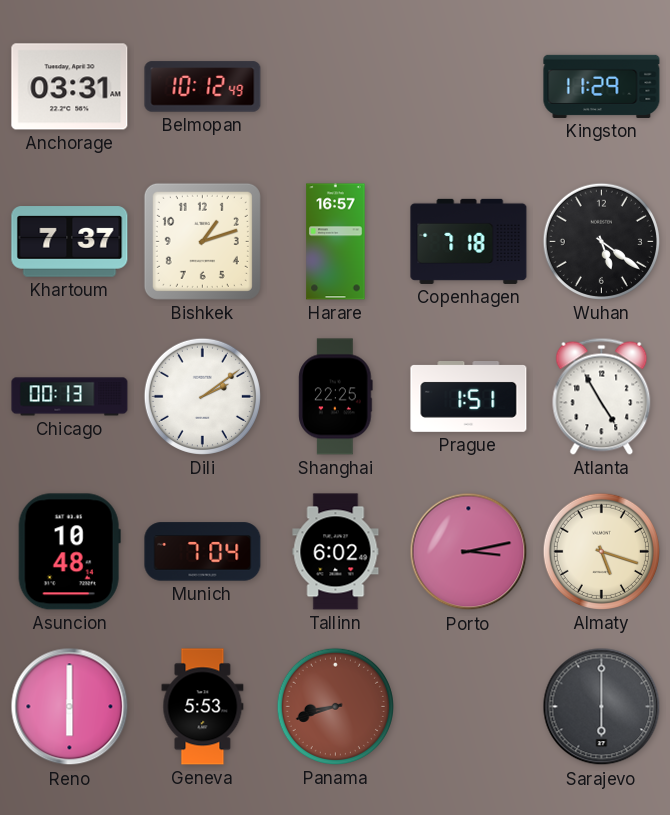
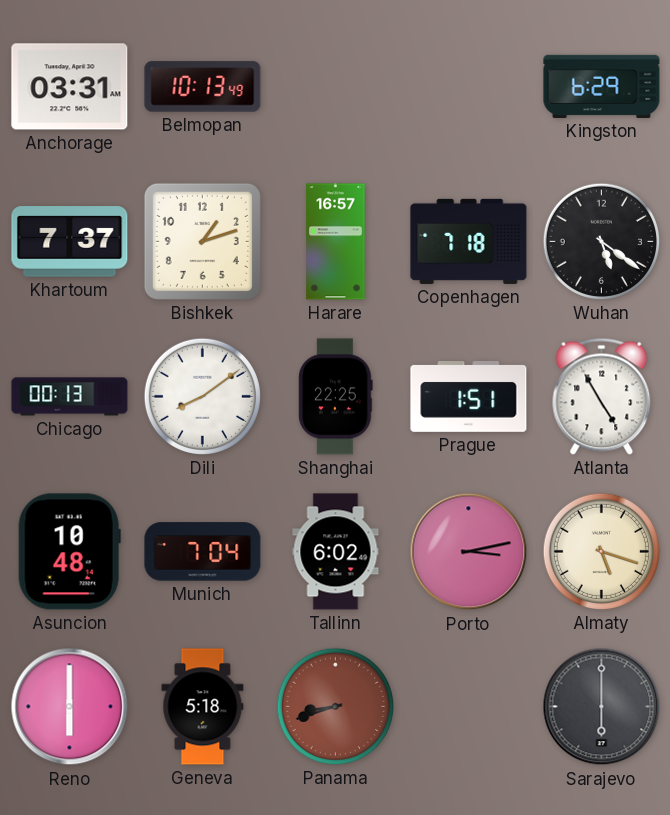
Belmopan: 10:12 -> 10:13
Kingston: 11:29 -> 6:29
Dili: 2:09 -> 8:09
Geneva: 5:53 -> 5:18
